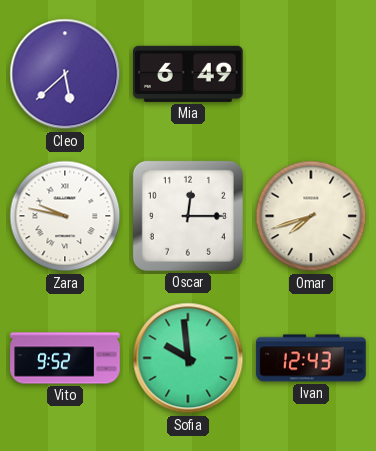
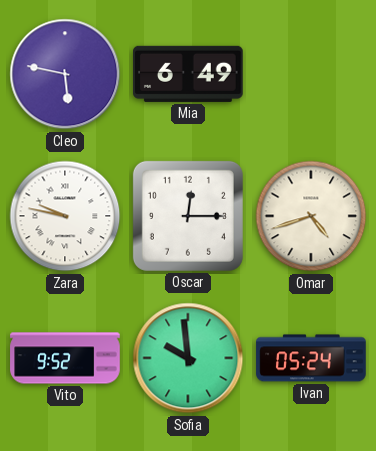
Cleo: 5:38 -> 5:47
Omar: 7:42 -> 4:42
Ivan: 12:43 -> 05:24
